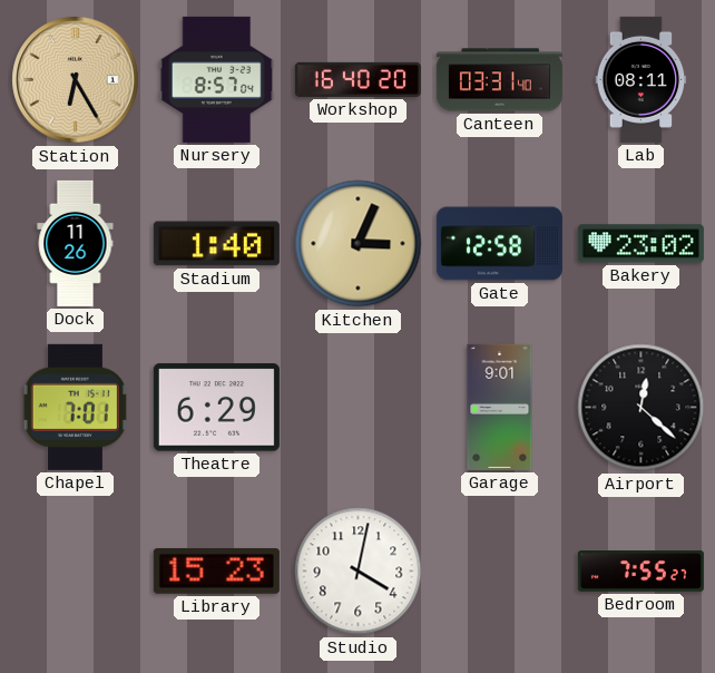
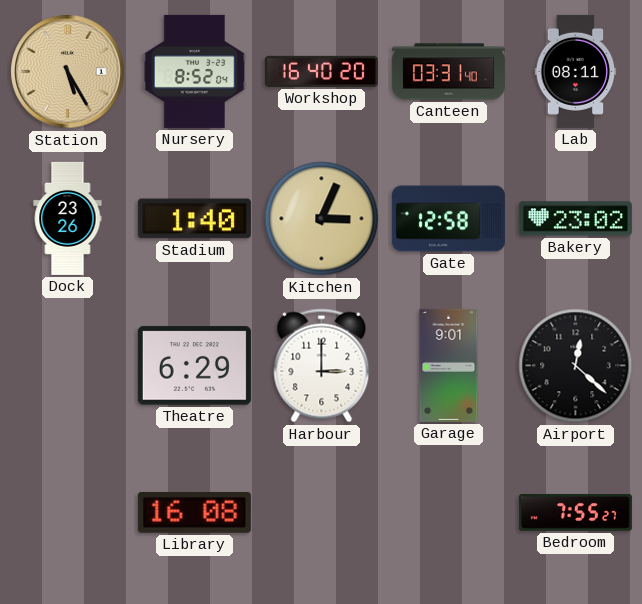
Station: 6:25 -> 5:25
Nursery: 8:57 -> 8:52
Dock: 11:26 -> 23:26
Chapel: 7:01 -> none
Harbour: none -> 3:00
Library: 15:23 -> 16:08
Studio: 4:02 -> none
